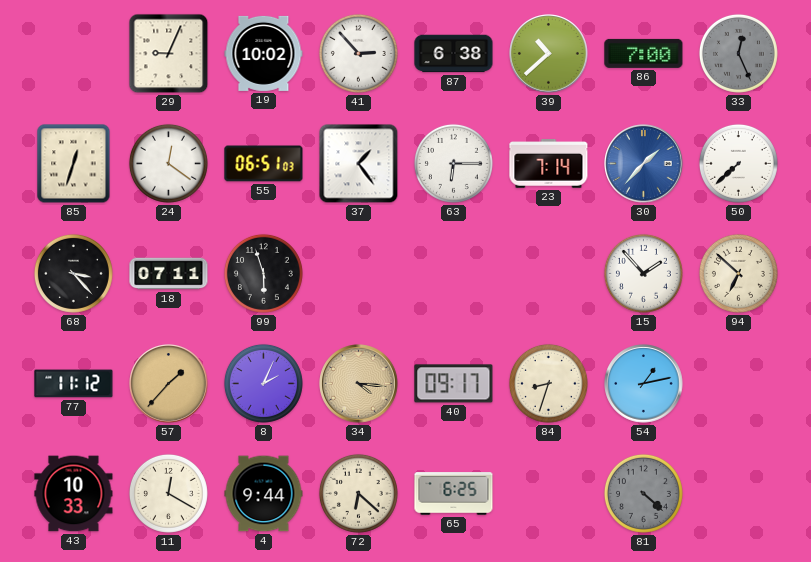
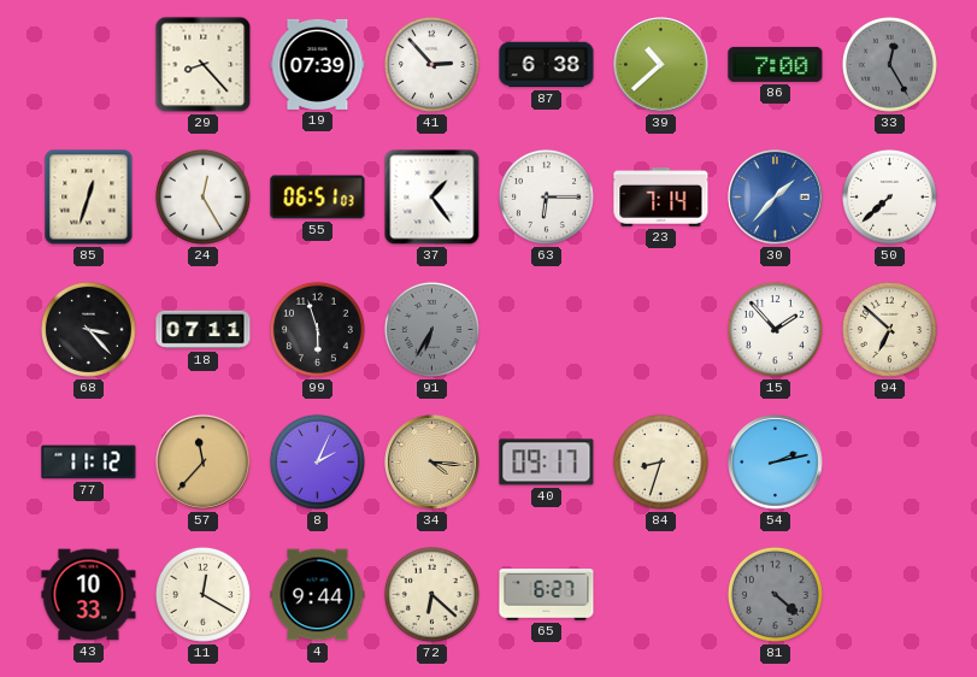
29: 9:04 -> 8:23
19: 10:02 -> 07:39
33: 12:26 -> 12:25
24: 12:21 -> 12:25
91: none -> 6:35
57: 1:37 -> 11:37
54: 1:13 -> 2:13
65: 6:25 -> 6:27
